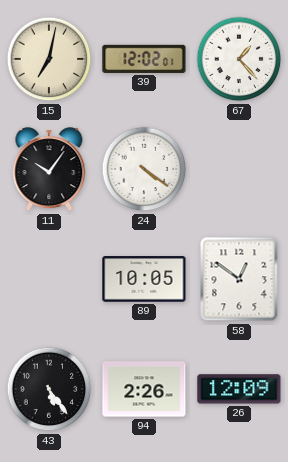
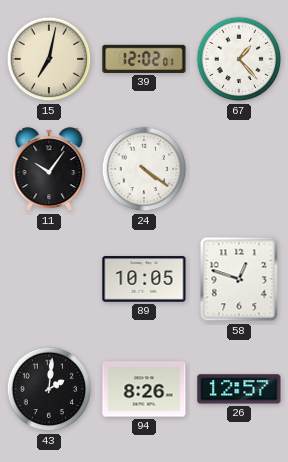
58: 12:51 -> 12:48
43: 5:24 -> 2:01
94: 2:26 -> 8:26
26: 12:09 -> 12:57
